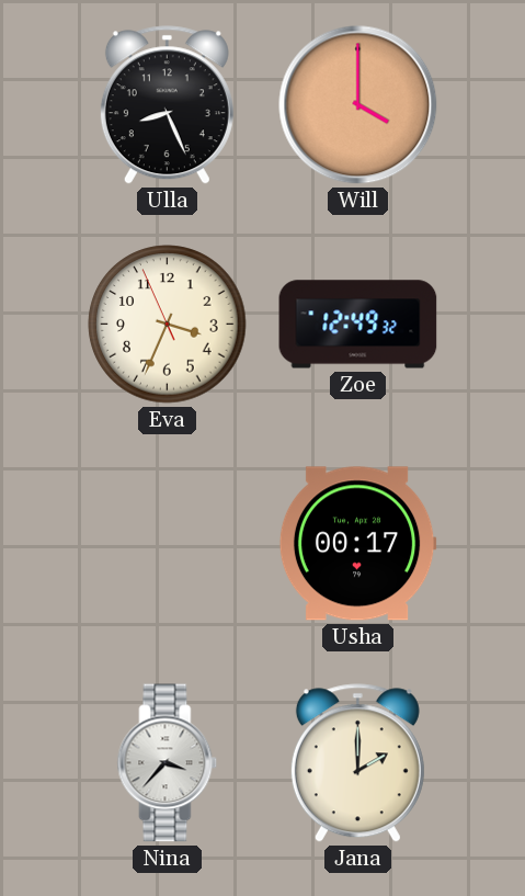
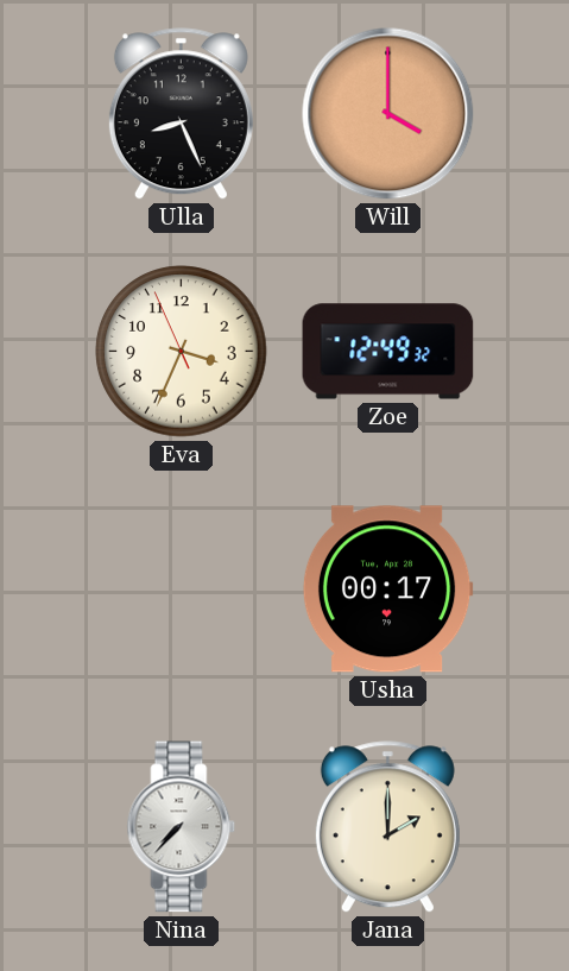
Nina: 3:37 -> 7:37
